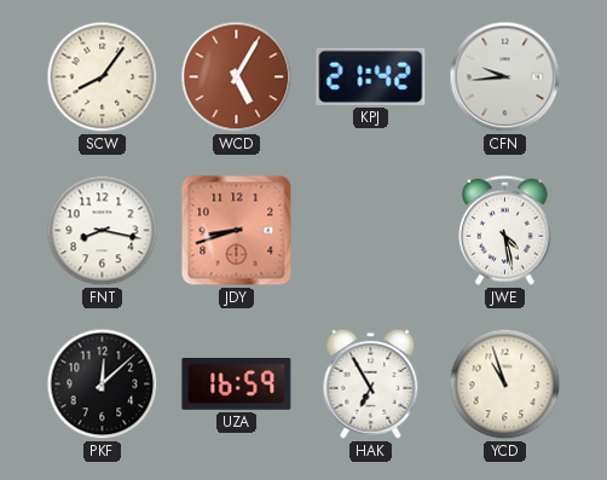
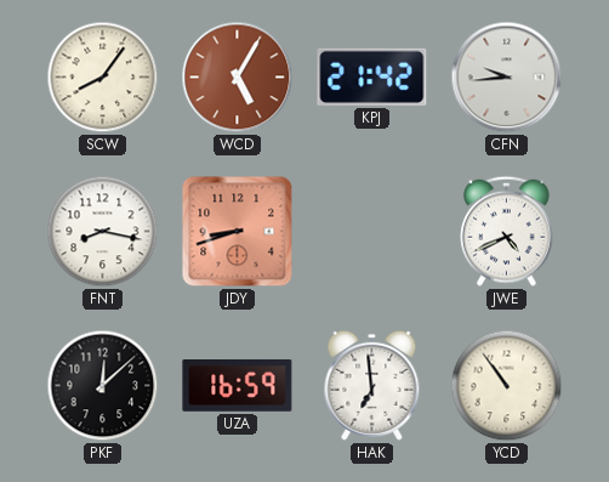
JWE: 4:28 -> 4:41
HAK: 6:55 -> 6:59
YCD: 10:57 -> 10:54
